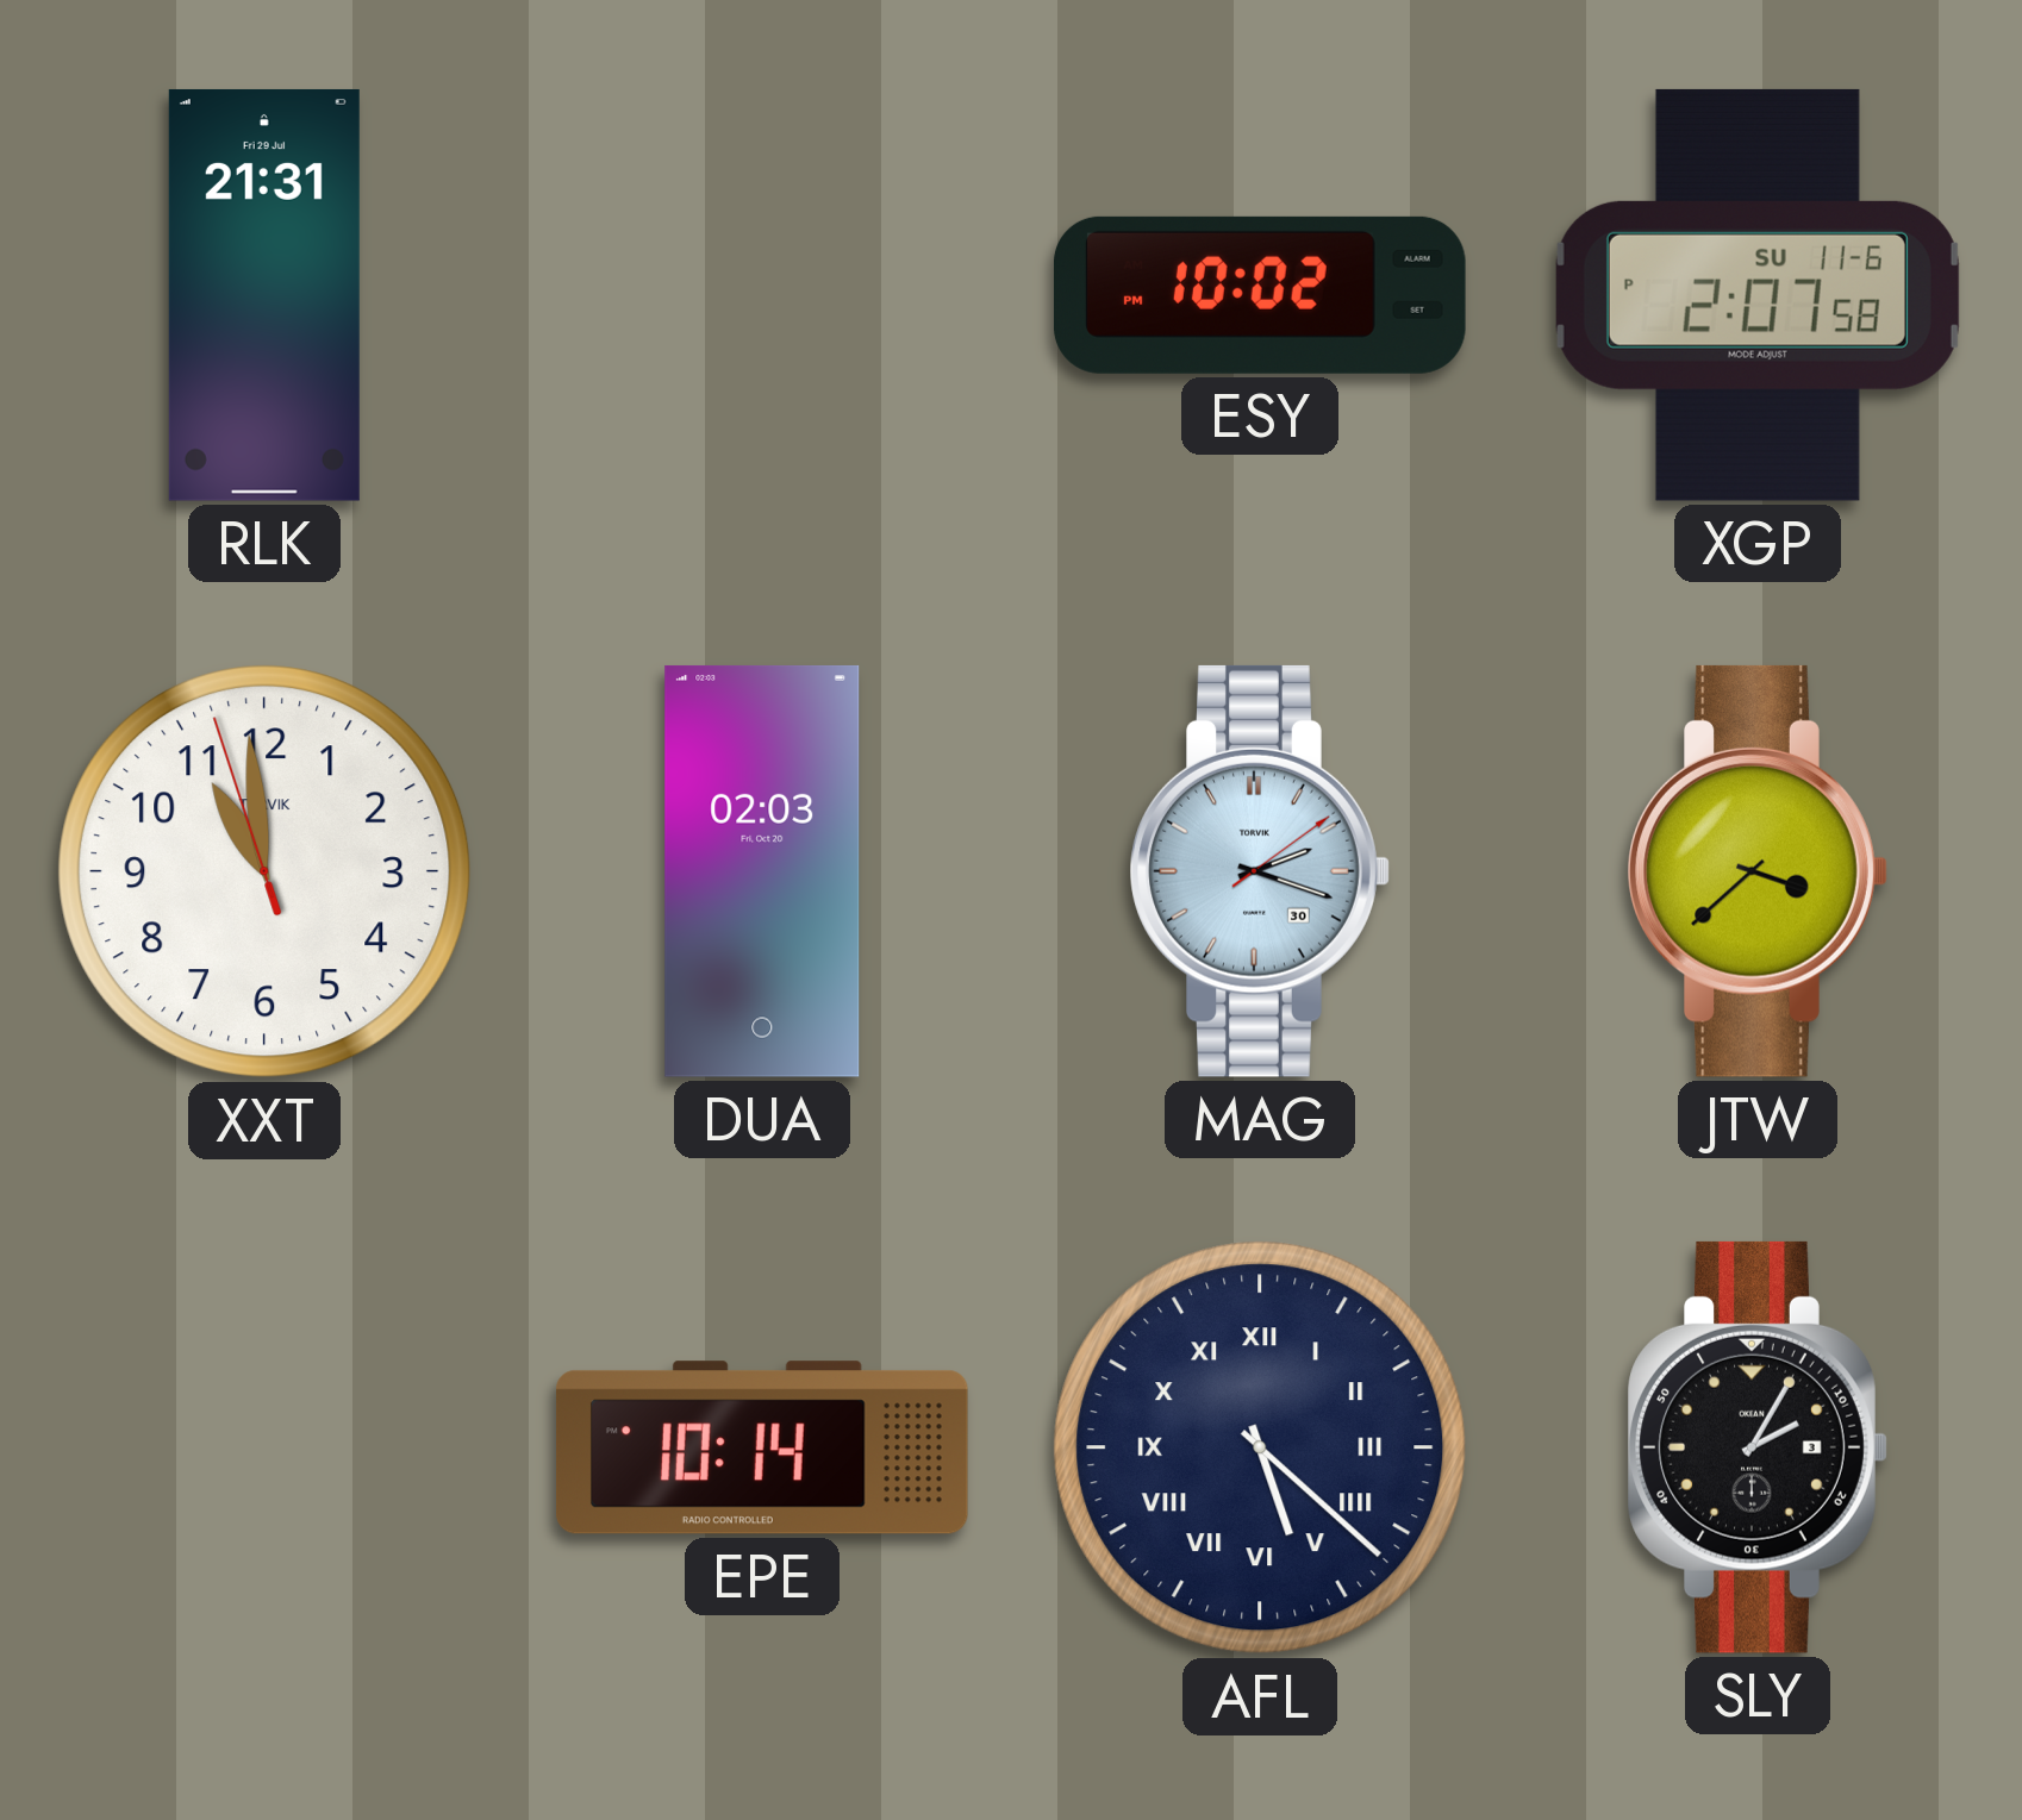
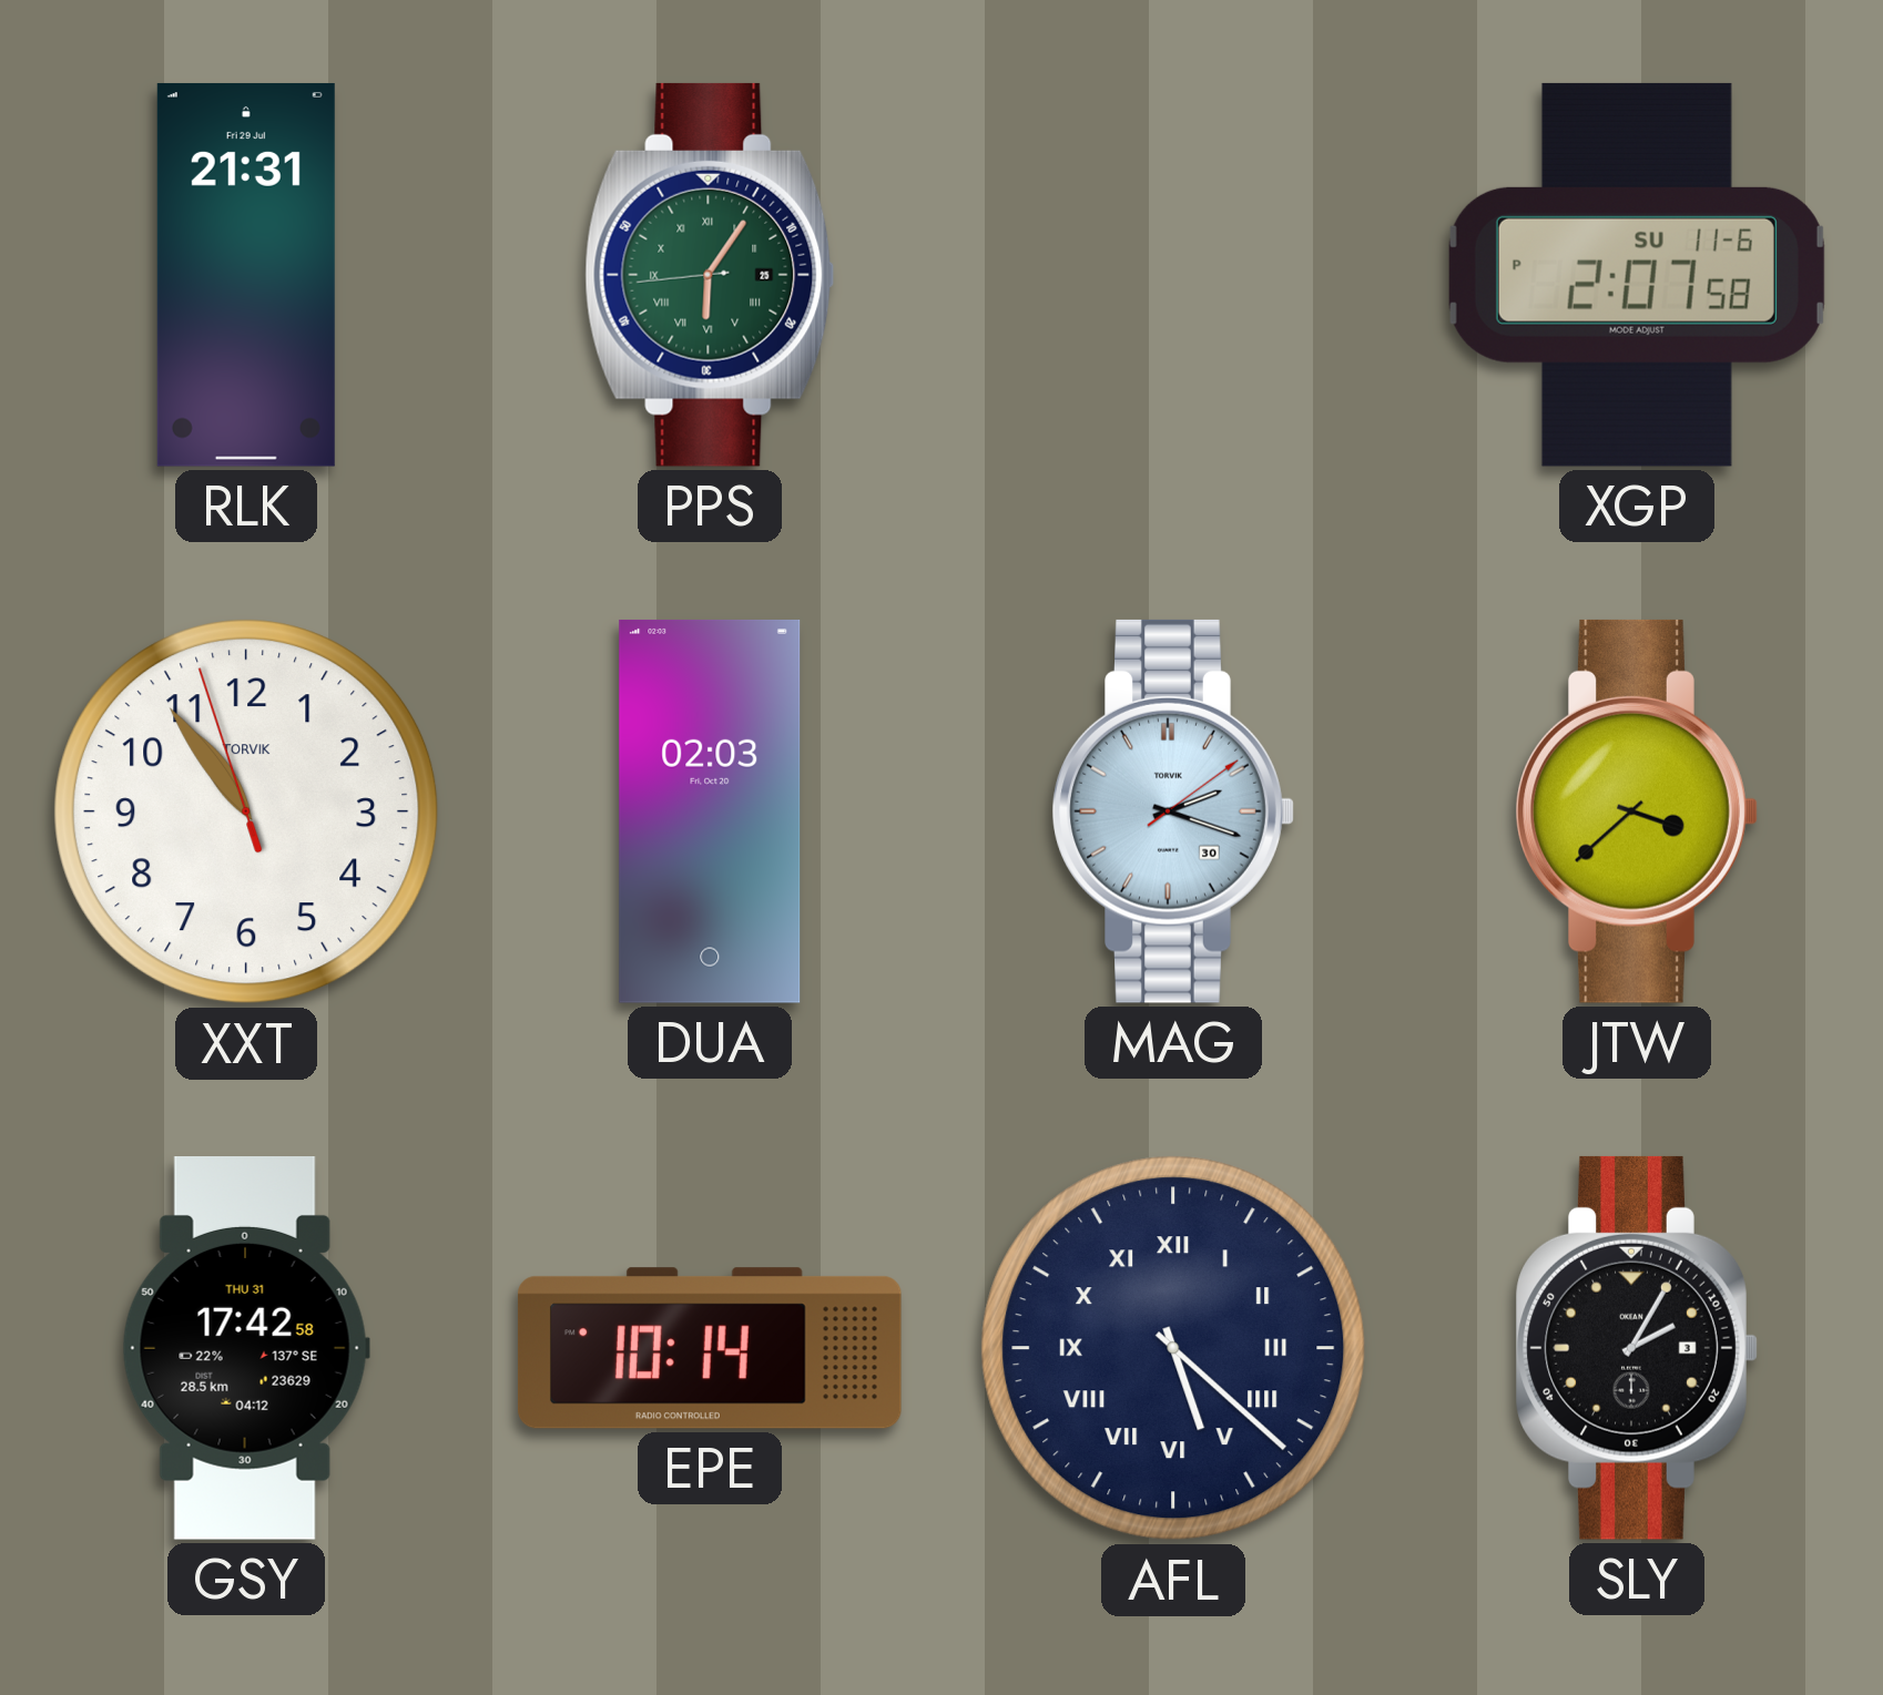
PPS: none -> 6:05
ESY: 10:02 -> none
XXT: 10:58 -> 10:53
GSY: none -> 17:42
